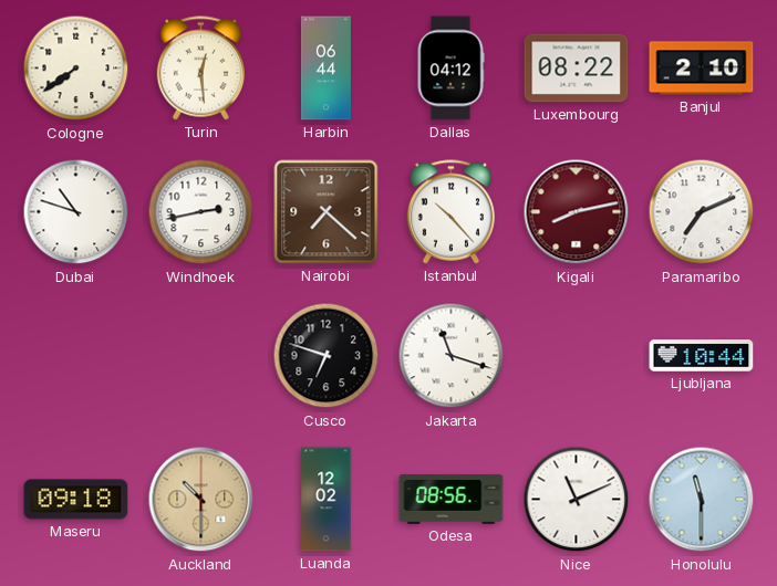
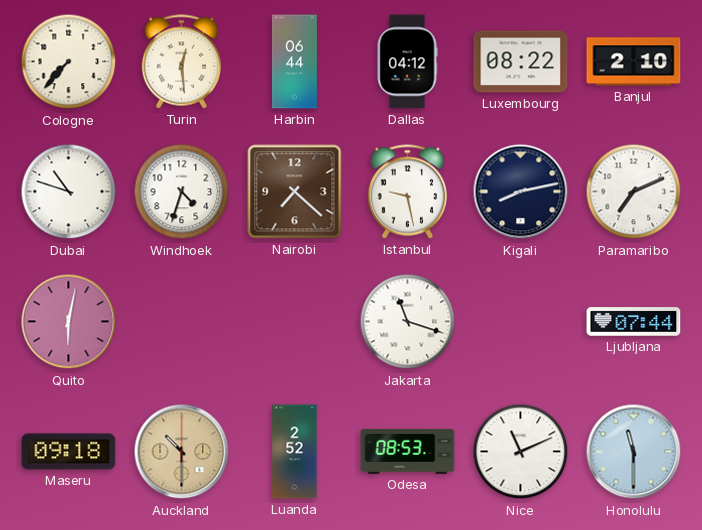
Cologne: 7:39 -> 7:37
Windhoek: 2:43 -> 4:33
Istanbul: 10:23 -> 9:28
Kigali dial: burgundy -> navy
Quito: none -> 6:02
Cusco: 6:48 -> none
Ljubljana: 10:44 -> 07:44
Luanda: 12:02 -> 2:52
Odesa: 08:56 -> 08:53
